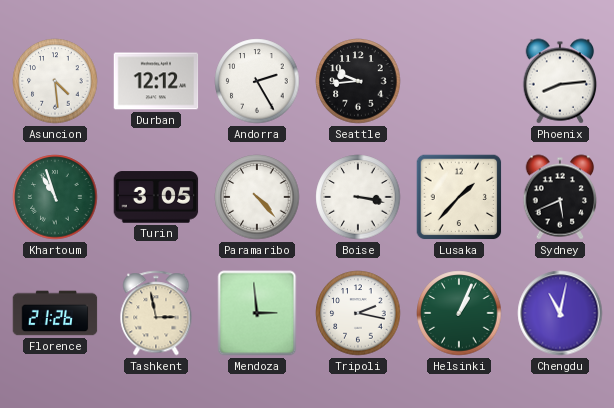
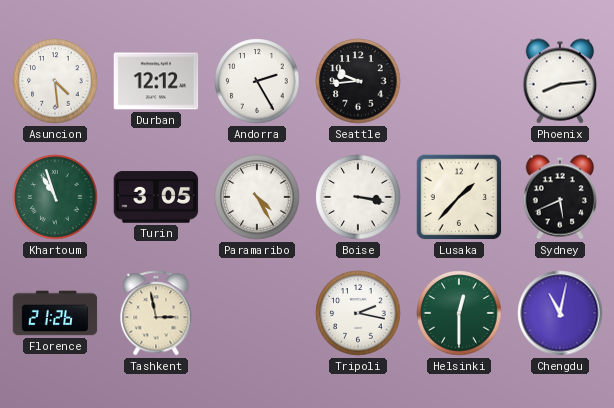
Paramaribo: 4:23 -> 4:25
Mendoza: 2:59 -> none
Helsinki: 1:04 -> 12:30
